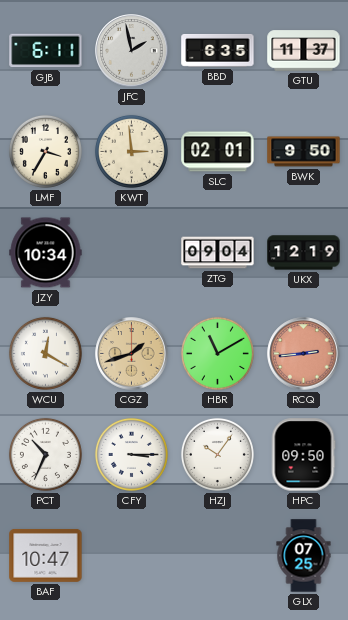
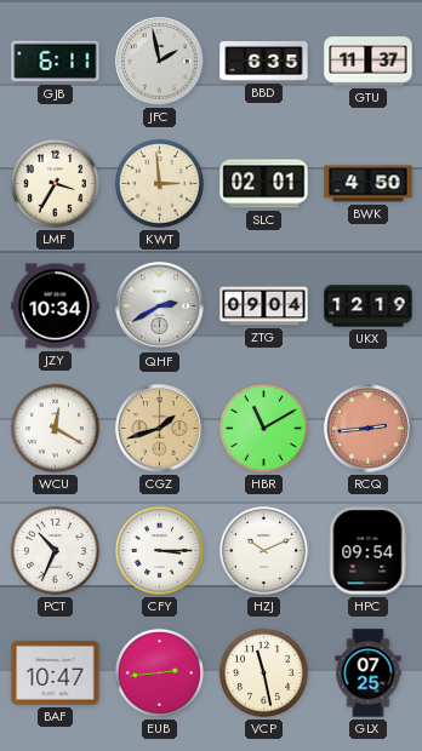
BWK: 9:50 -> 4:50
QHF: none -> 2:40
HZJ: 10:06 -> 10:11
HPC: 09:50 -> 09:54
EUB: none -> 2:44
VCP: none -> 11:28
